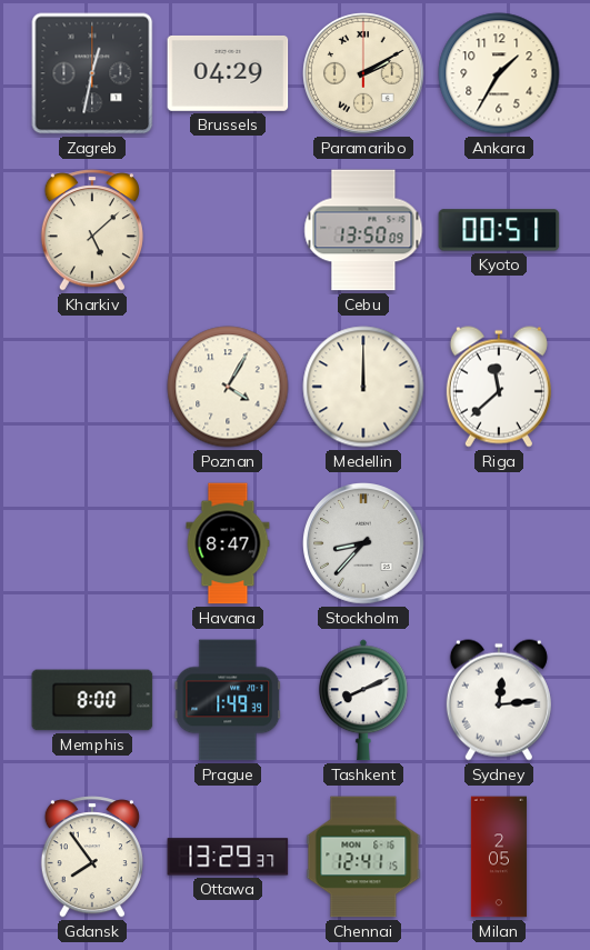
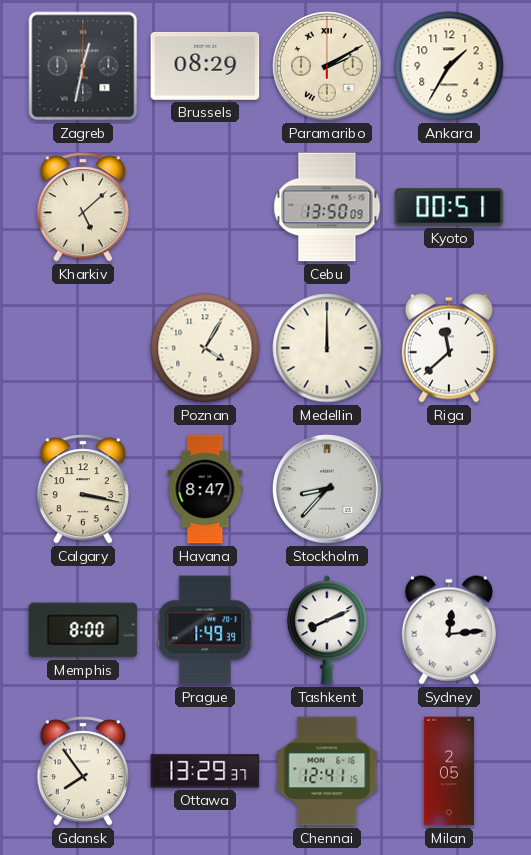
Brussels: 04:29 -> 08:29
Calgary: none -> 3:17
